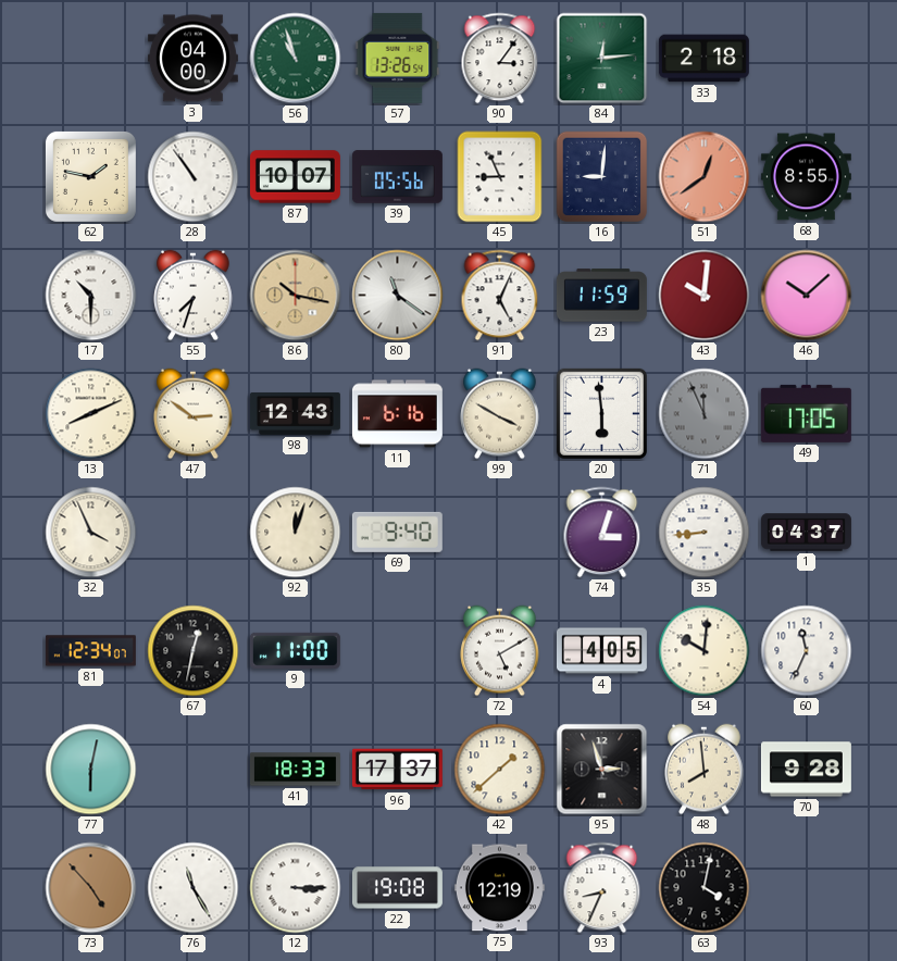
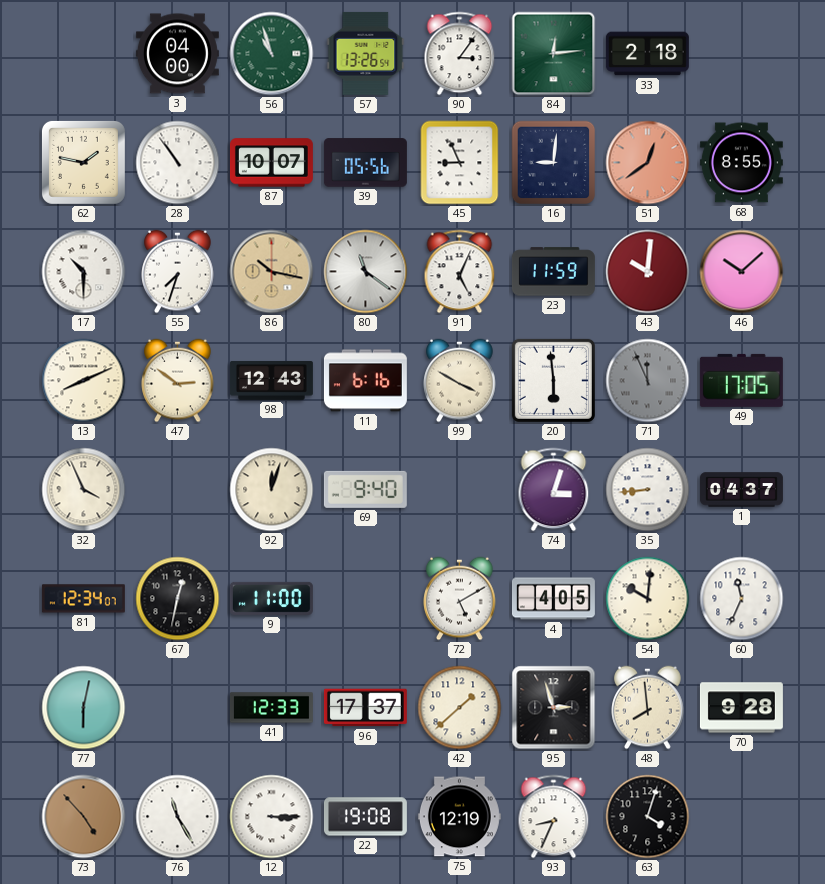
41: 18:33 -> 12:33
63: 4:02 -> 4:03
